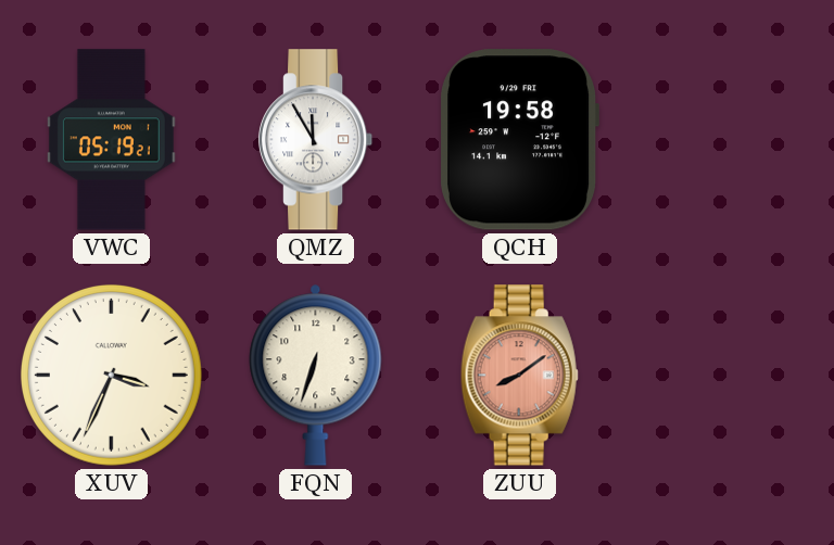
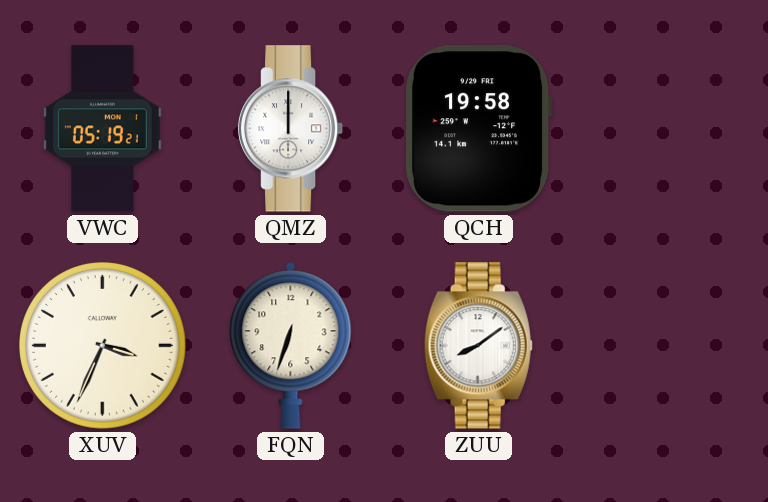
QMZ: 11:55 -> 12:00
ZUU dial: salmon -> white
